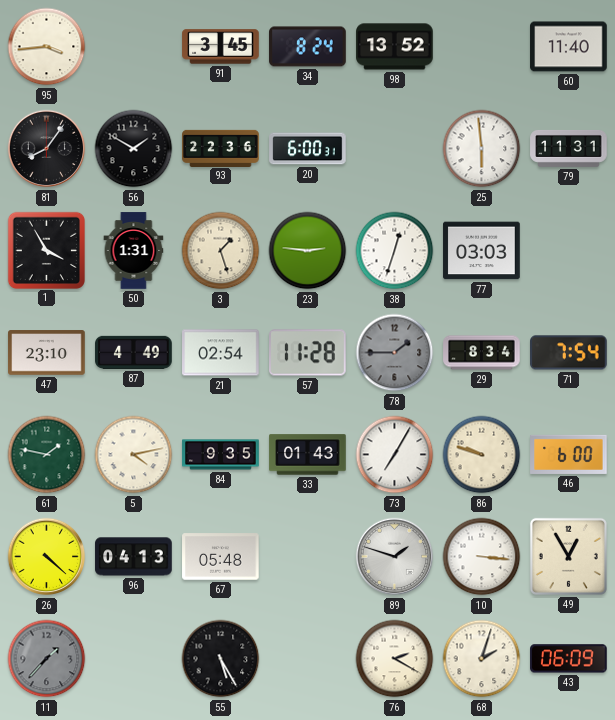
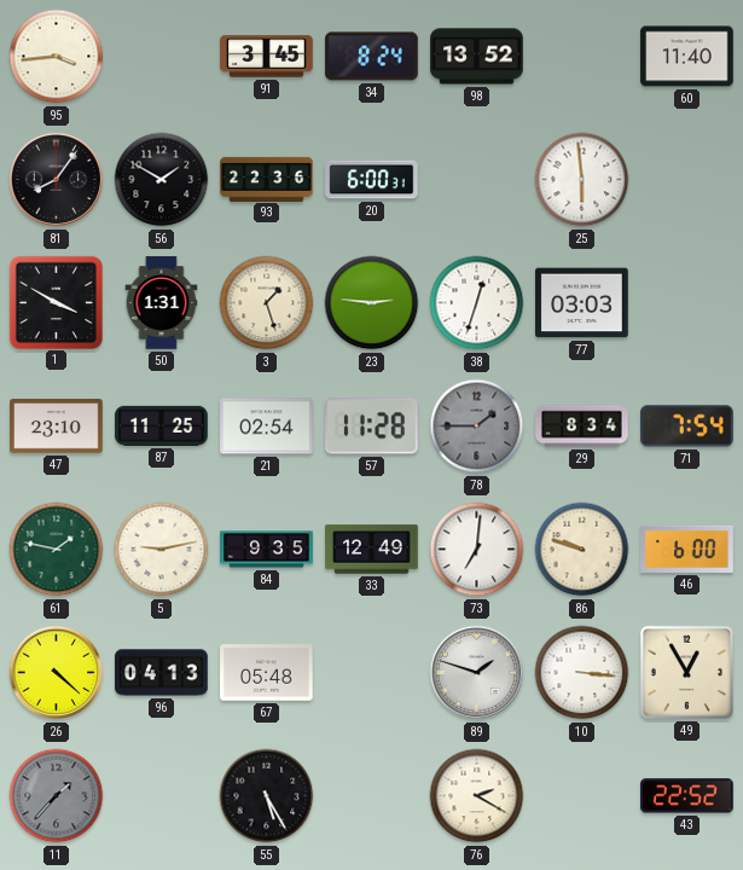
79: 11:31 -> none
1: 3:55 -> 3:50
87: 4:49 -> 11:25
5: 4:13 -> 9:13
33: 01:43 -> 12:49
73: 7:05 -> 7:01
68: 2:03 -> none
43: 06:09 -> 22:52
